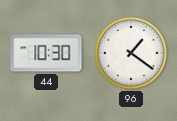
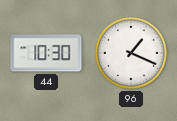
96: 1:21 -> 1:19
